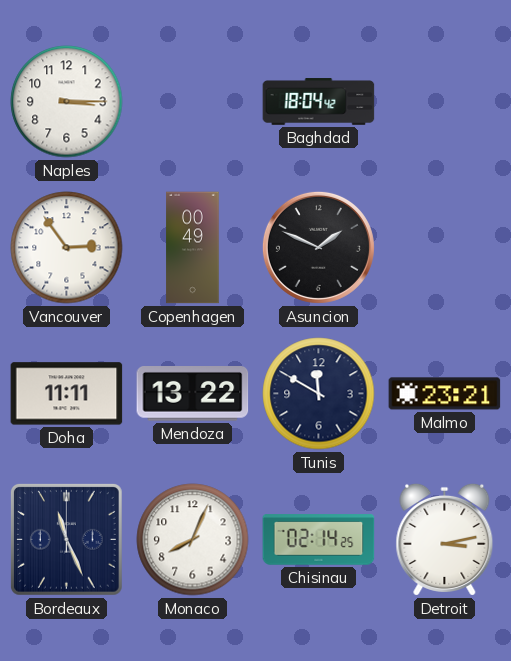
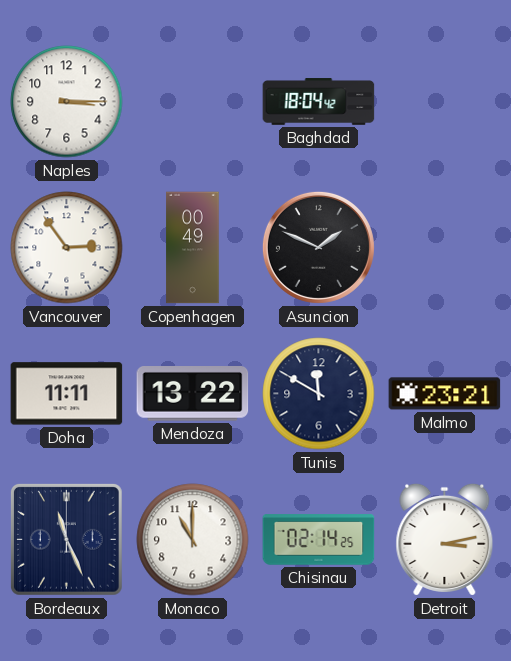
Monaco: 8:04 -> 11:00
